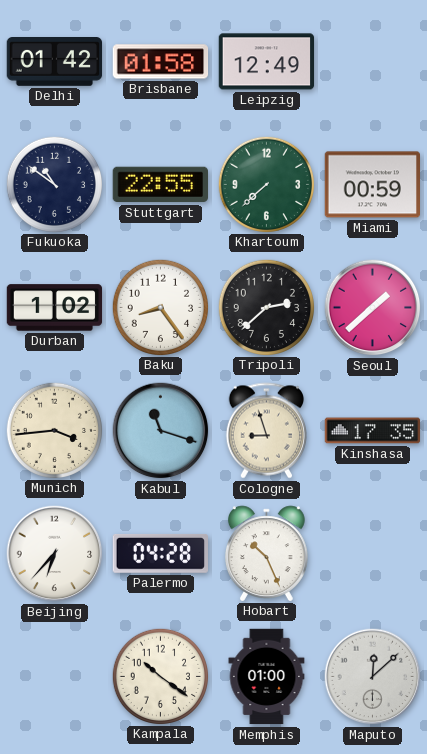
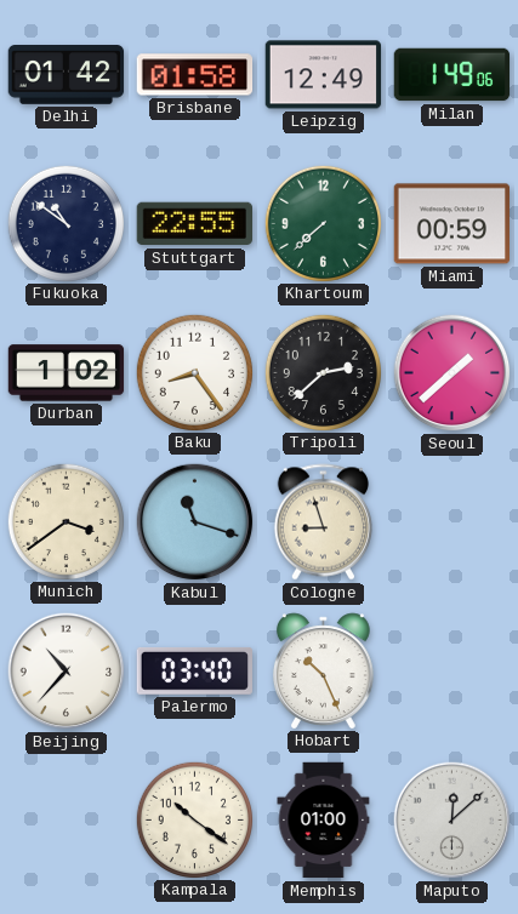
Milan: none -> 1:49
Munich: 3:44 -> 3:39
Kinshasa: 17:35 -> none
Beijing: 6:37 -> 10:37
Palermo: 04:28 -> 03:40
